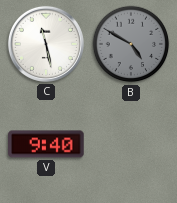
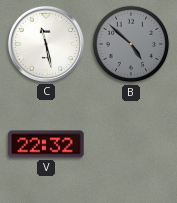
B: 4:50 -> 4:52
V: 9:40 -> 22:32
